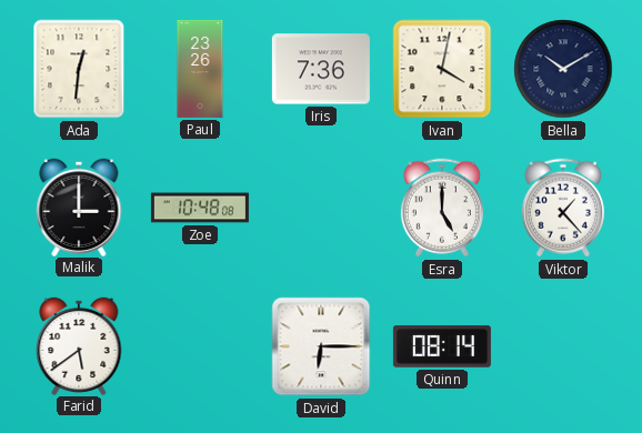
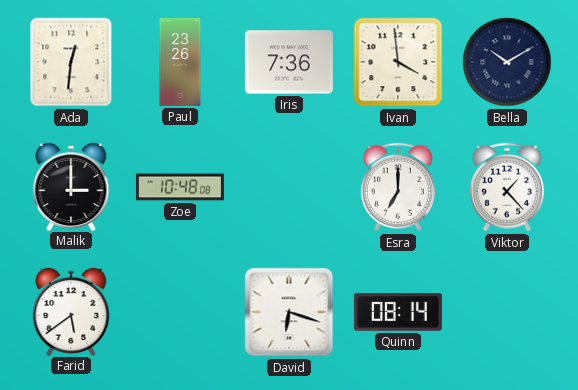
Ivan: 4:02 -> 3:59
Esra: 5:00 -> 7:00
David: 6:15 -> 6:18
